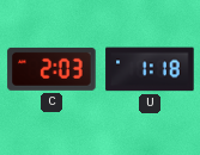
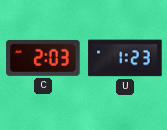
U: 1:18 -> 1:23
